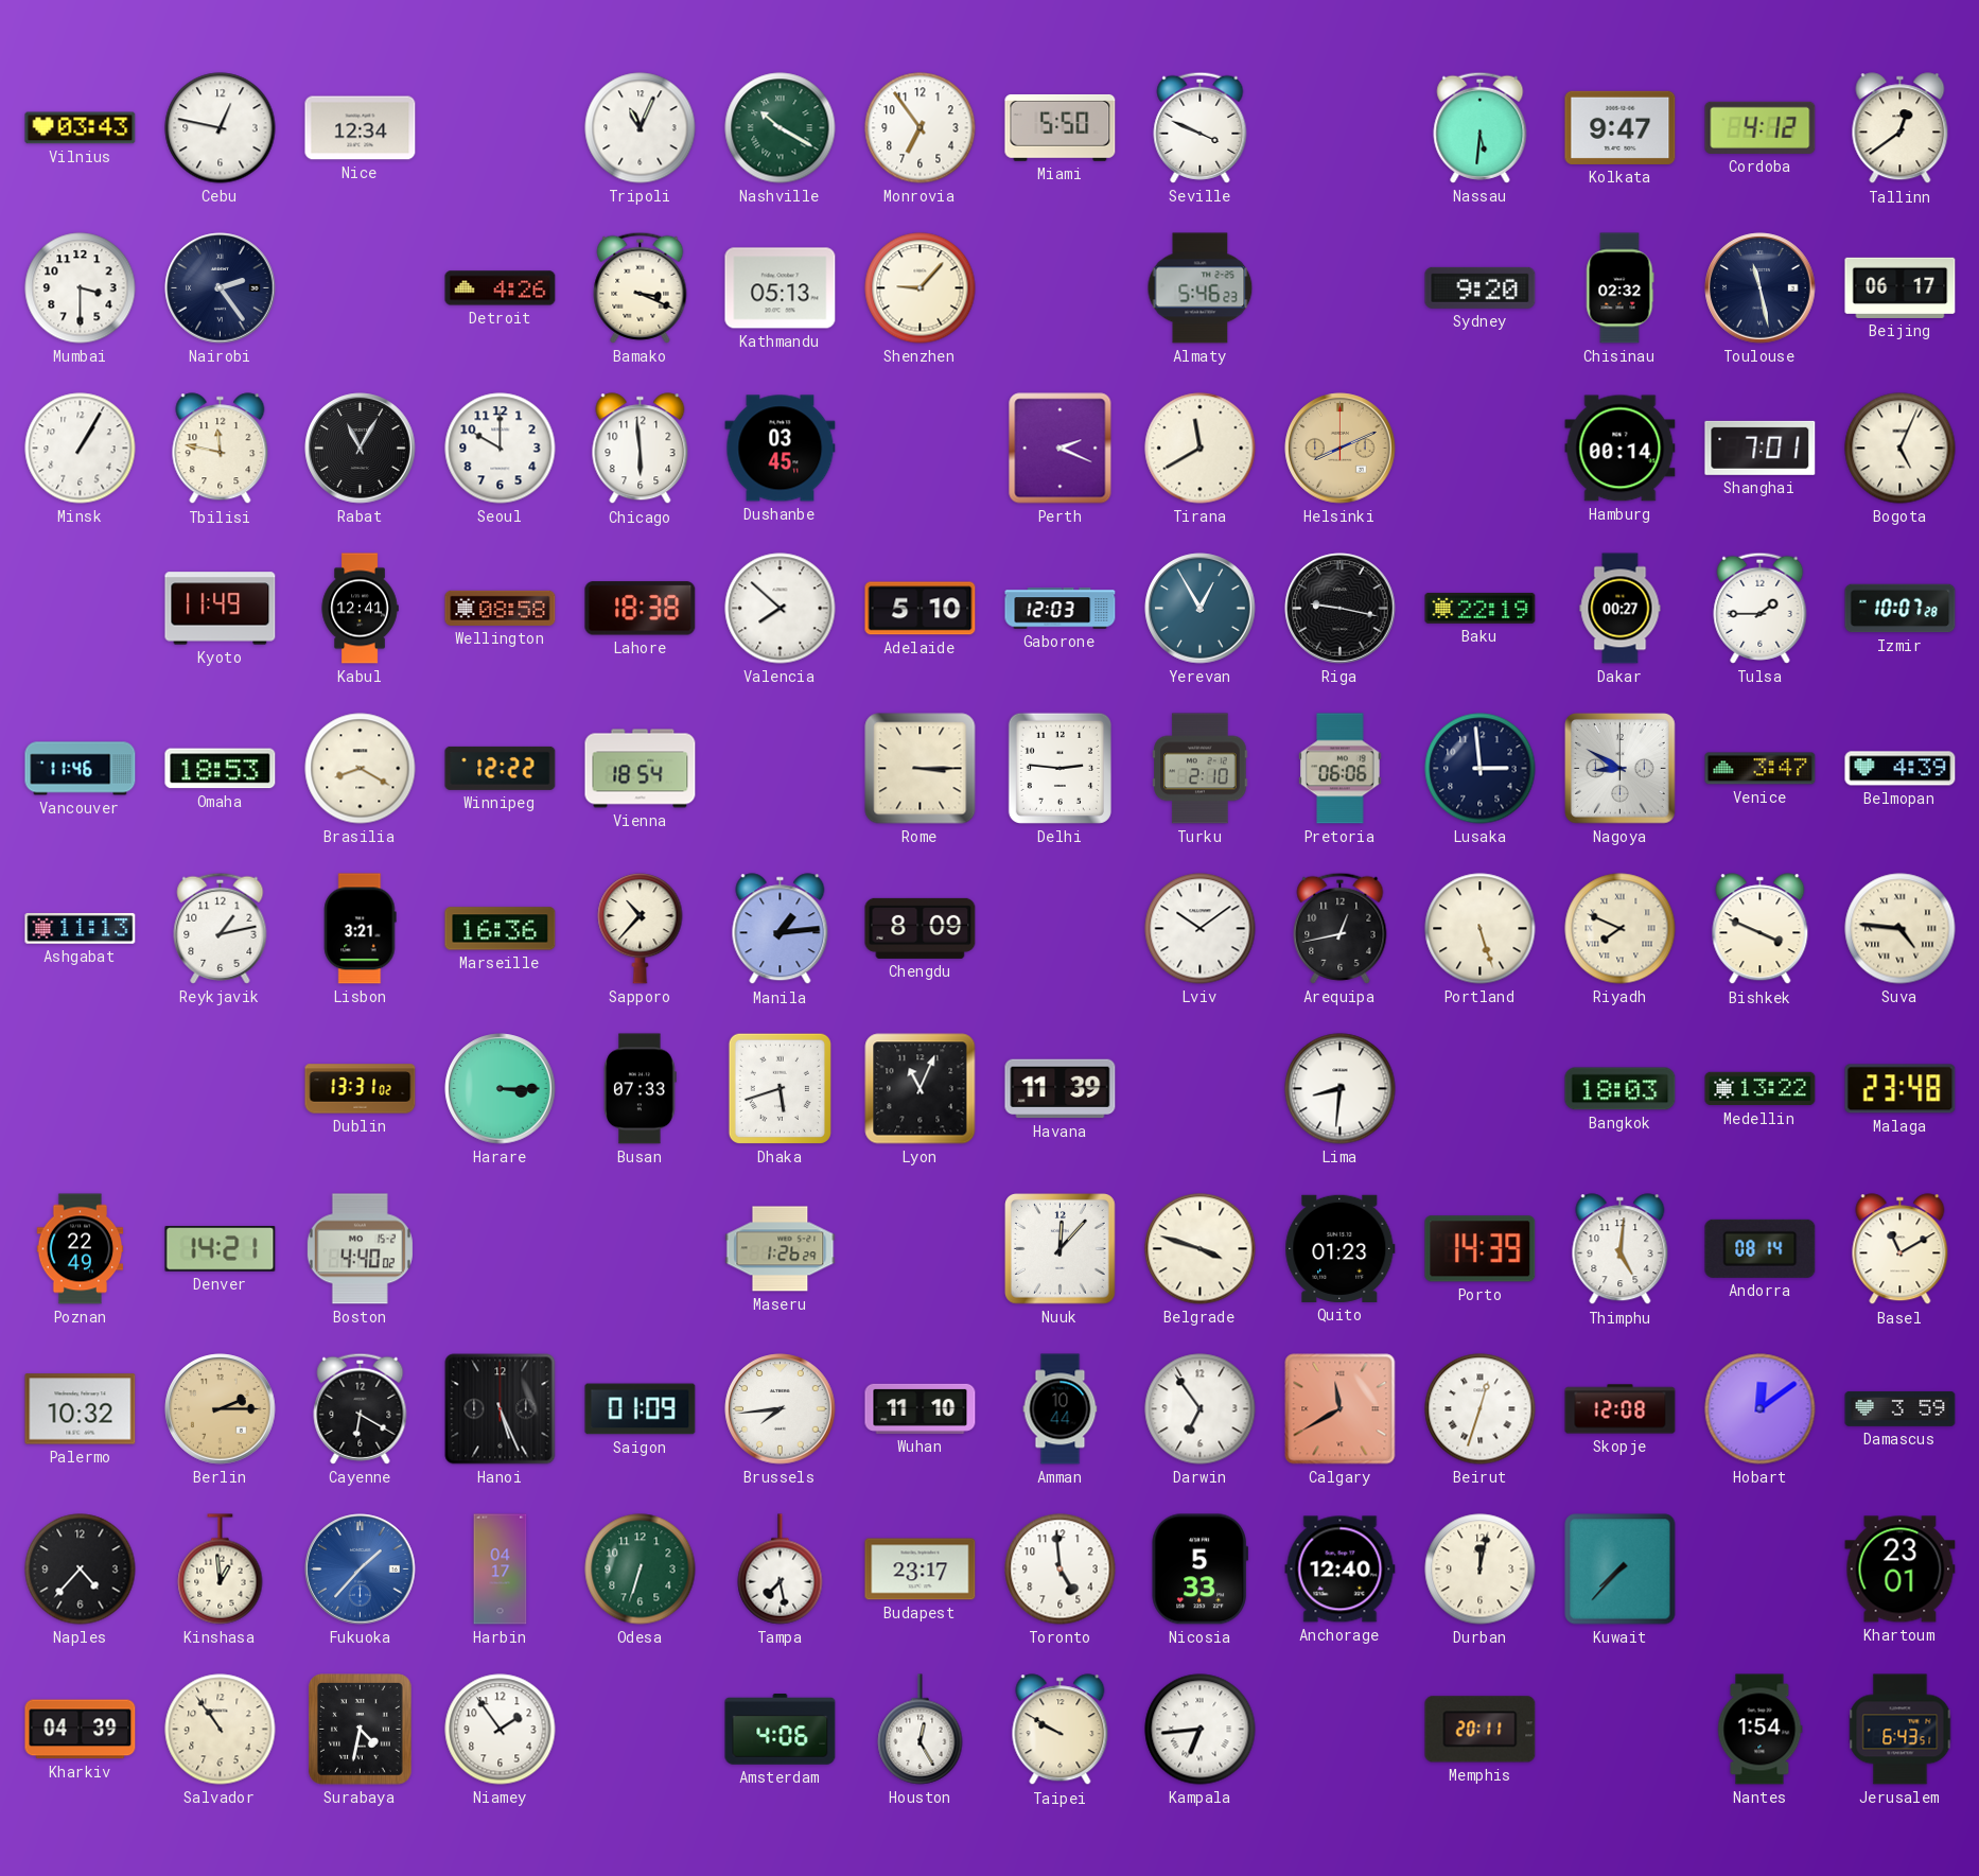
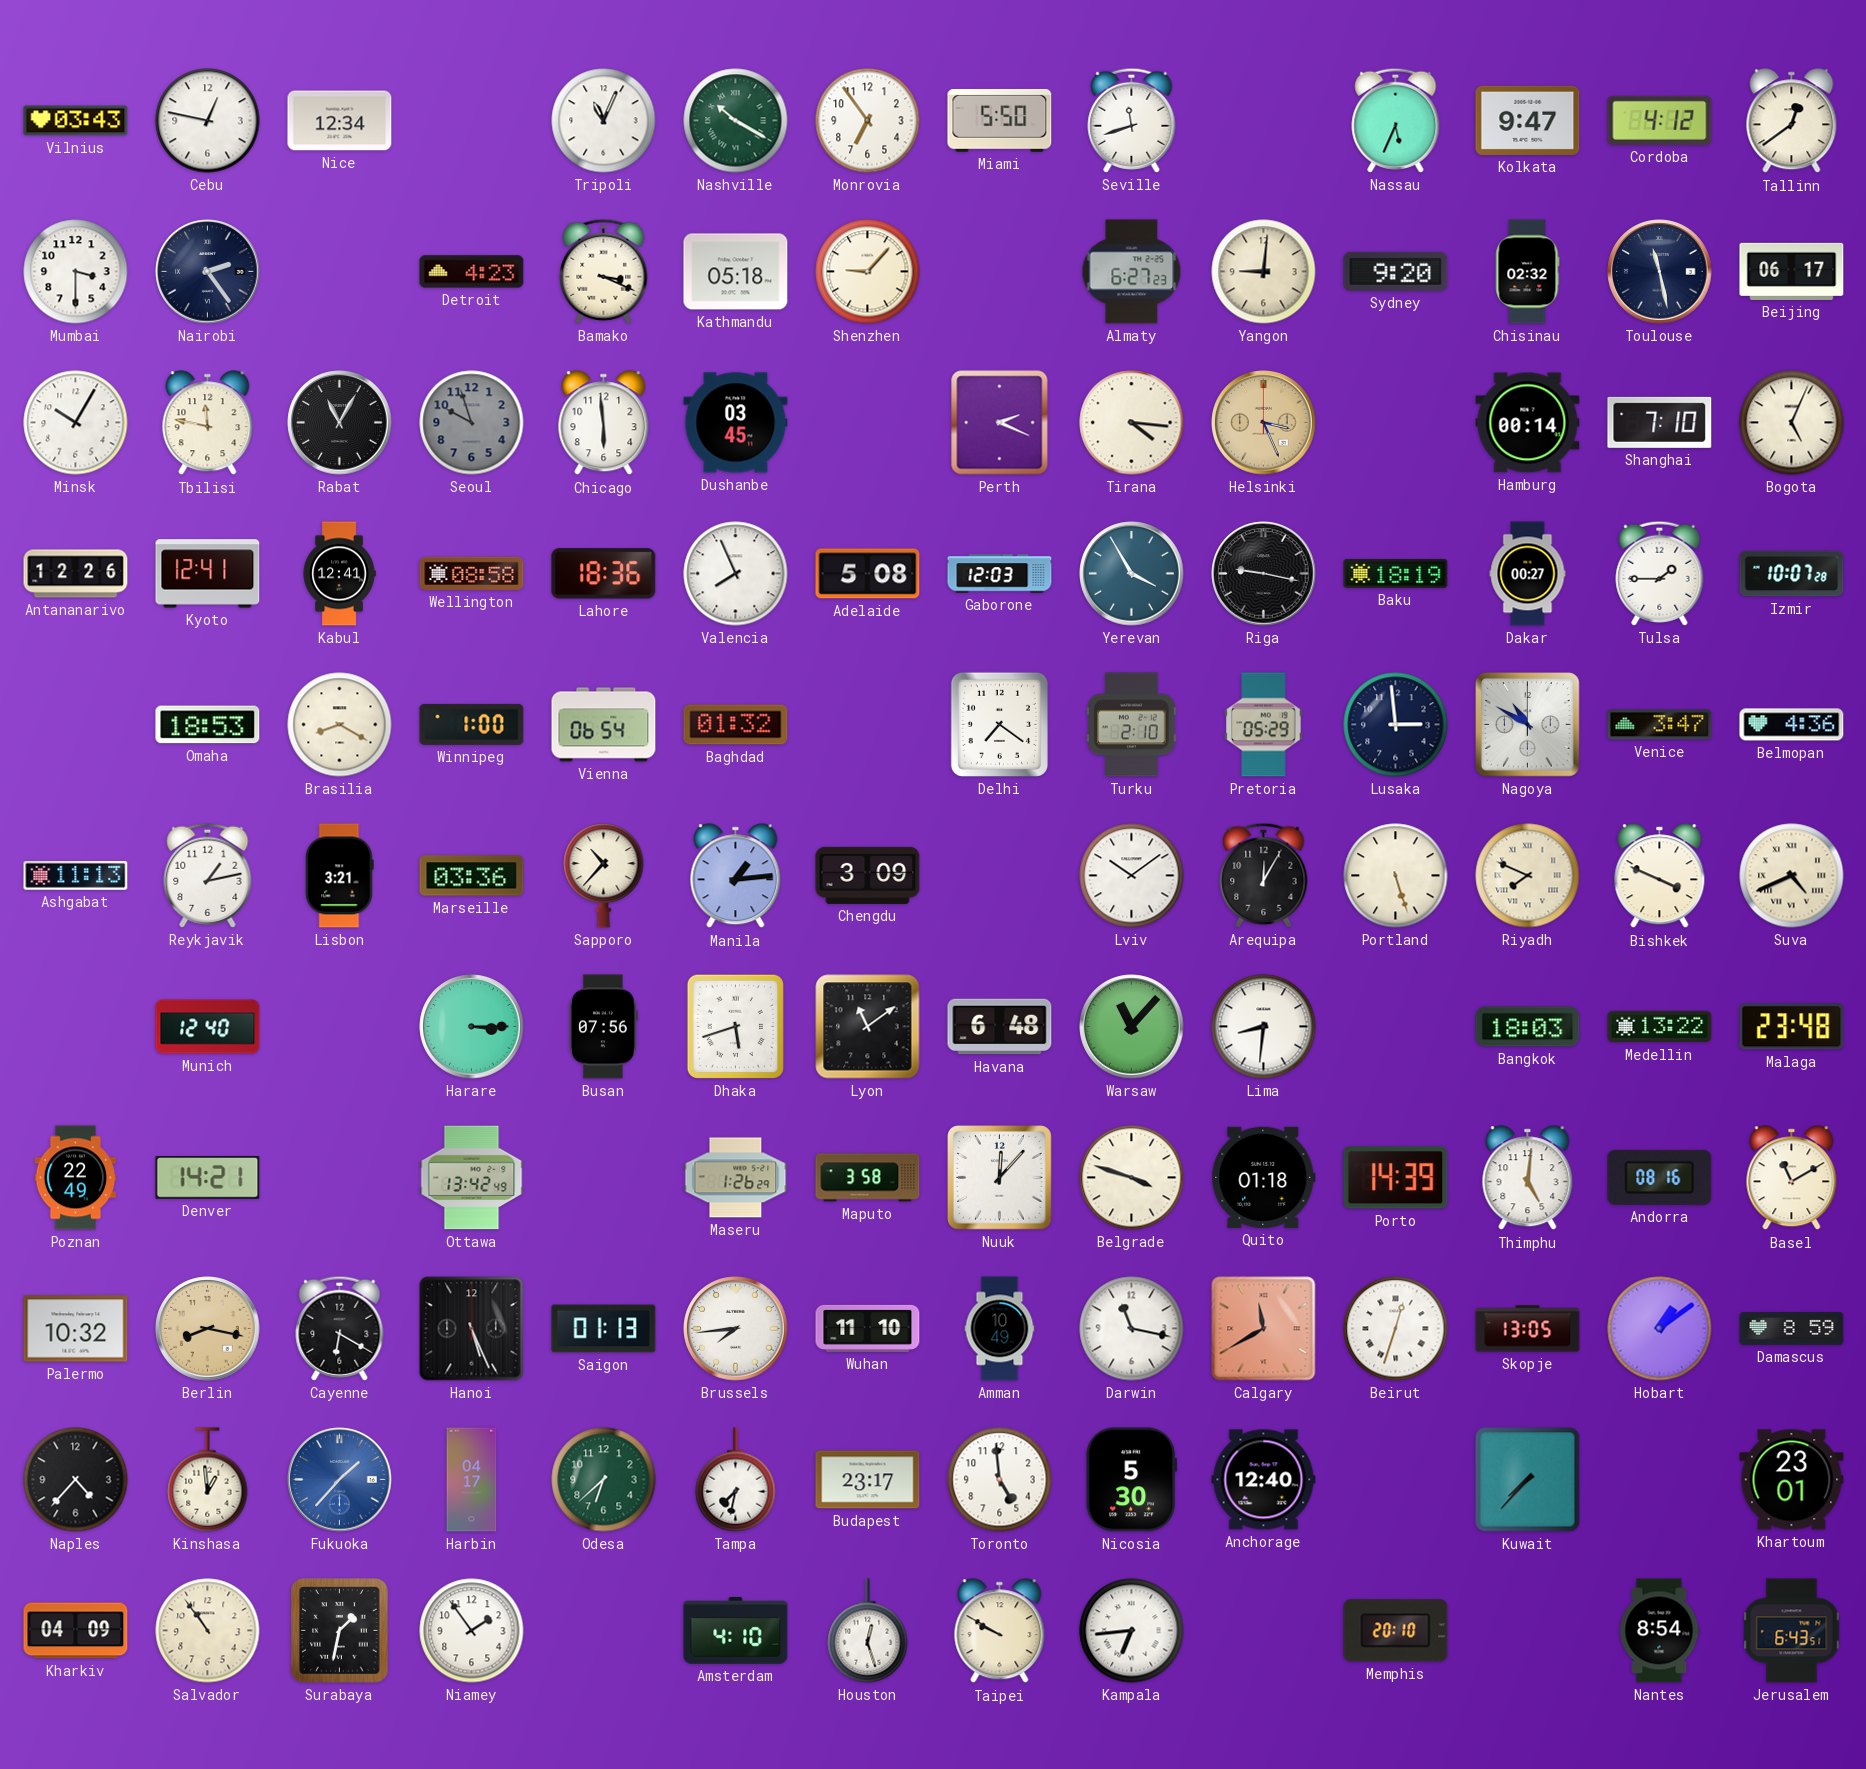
Seville: 3:49 -> 11:42
Nassau: 5:31 -> 5:34
Detroit: 4:26 -> 4:23
Kathmandu: 05:13 -> 05:18
Almaty: 5:46 -> 6:27
Yangon: none -> 9:01
Minsk: 1:05 -> 10:05
Seoul: 10:00 -> 9:57
Seoul dial: white -> grey
Tirana: 11:40 -> 4:16
Helsinki: 8:11 -> 3:26
Shanghai: 7:01 -> 7:10
Antananarivo: none -> 12:26
Kyoto: 11:49 -> 12:41
Lahore: 18:38 -> 18:36
Valencia: 7:52 -> 7:56
Adelaide: 5:10 -> 5:08
Yerevan: 12:55 -> 3:55
Baku: 22:19 -> 18:19
Vancouver: 11:46 -> none
Winnipeg: 12:22 -> 1:00
Vienna: 18:54 -> 06:54
Baghdad: none -> 01:32
Rome: 3:15 -> none
Delhi: 2:46 -> 7:21
Pretoria: 06:06 -> 05:29
Nagoya: 8:50 -> 10:50
Belmopan: 4:39 -> 4:36
Marseille: 16:36 -> 03:36
Chengdu: 8:09 -> 3:09
Arequipa: 12:43 -> 12:05
Suva: 4:46 -> 4:41
Munich: none -> 12:40
Dublin: 13:31 -> none
Busan: 07:33 -> 07:56
Lyon: 11:04 -> 11:09
Havana: 11:39 -> 6:48
Warsaw: none -> 11:07
Boston: 4:40 -> none
Ottawa: none -> 13:42
Maputo: none -> 3:58
Quito: 01:23 -> 01:18
Andorra: 08:14 -> 08:16
Berlin: 2:15 -> 8:17
Saigon: 01:09 -> 01:13
Amman: 10:44 -> 10:49
Darwin: 6:54 -> 11:17
Skopje: 12:08 -> 13:05
Hobart: 12:09 -> 1:09
Damascus: 3:59 -> 8:59
Odesa: 6:33 -> 6:38
Tampa: 7:28 -> 7:32
Nicosia: 5:33 -> 5:30
Durban: 12:02 -> none
Kharkiv: 04:39 -> 04:09
Surabaya: 4:32 -> 1:32
Amsterdam: 4:06 -> 4:10
Houston: 12:25 -> 12:27
Memphis: 20:11 -> 20:10
Nantes: 1:54 -> 8:54
